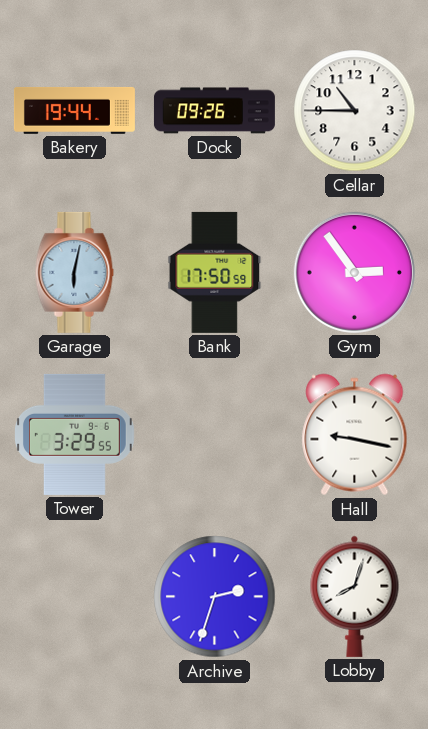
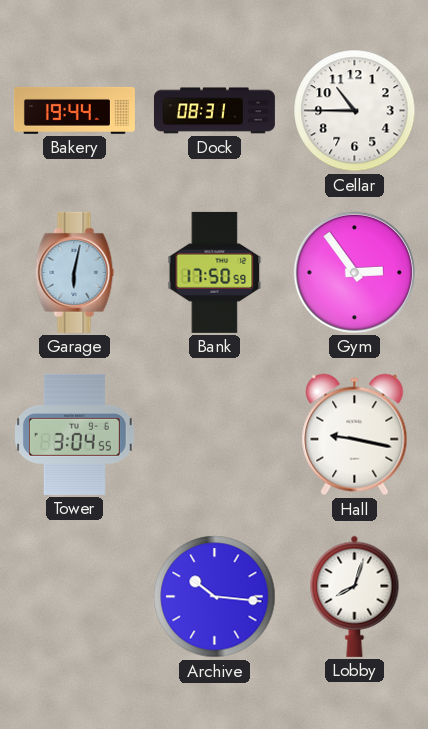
Dock: 09:26 -> 08:31
Tower: 3:29 -> 3:04
Archive: 2:33 -> 10:16
